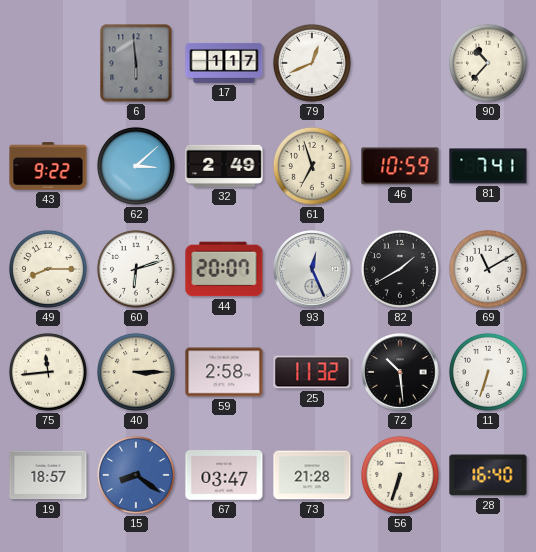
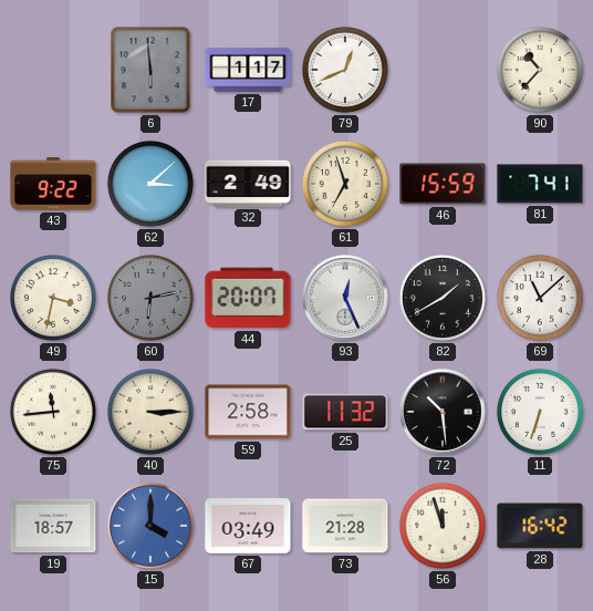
46: 10:59 -> 15:59
49: 8:15 -> 3:32
60: 6:12 -> 6:13
60 dial: white -> grey
69: 11:10 -> 11:08
15: 8:21 -> 4:00
67: 03:47 -> 03:49
56: 6:33 -> 11:57
28: 16:40 -> 16:42
